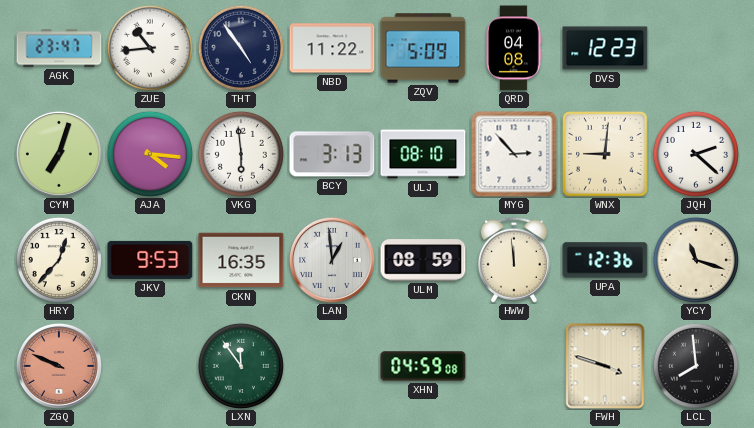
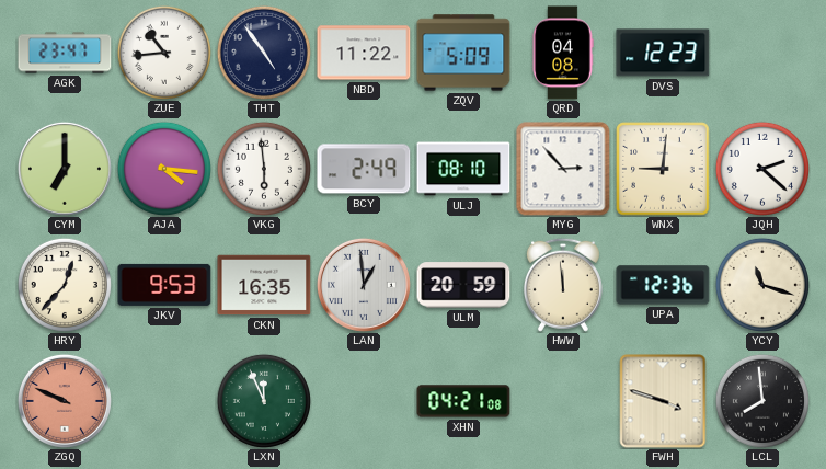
CYM: 7:03 -> 7:00
BCY: 3:13 -> 2:49
ULM: 08:59 -> 20:59
LXN: 11:54 -> 11:56
XHN: 04:59 -> 04:21
